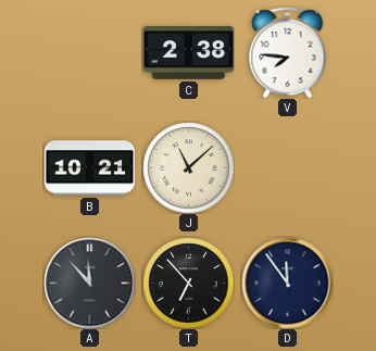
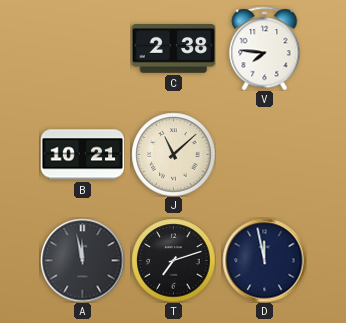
A: 11:53 -> 11:58
T: 6:53 -> 7:12
D: 11:54 -> 11:58
